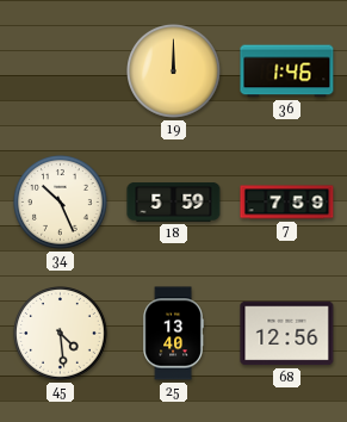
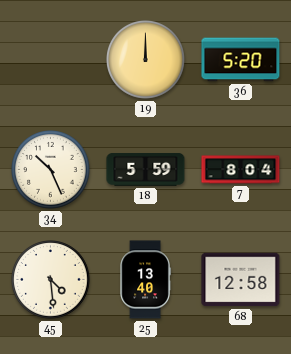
36: 1:46 -> 5:20
7: 7:59 -> 8:04
68: 12:56 -> 12:58
